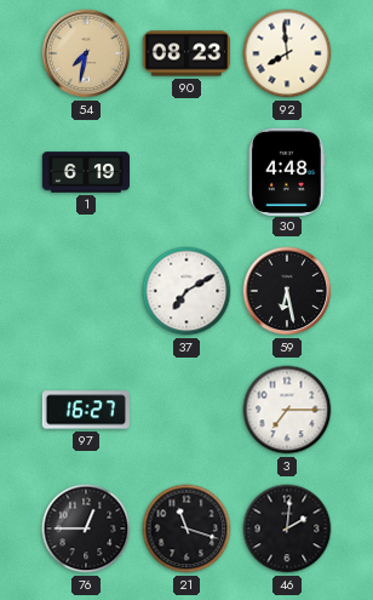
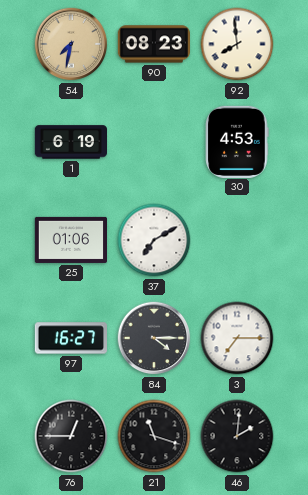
30: 4:48 -> 4:53
25: none -> 01:06
59: 6:28 -> none
84: none -> 4:15
